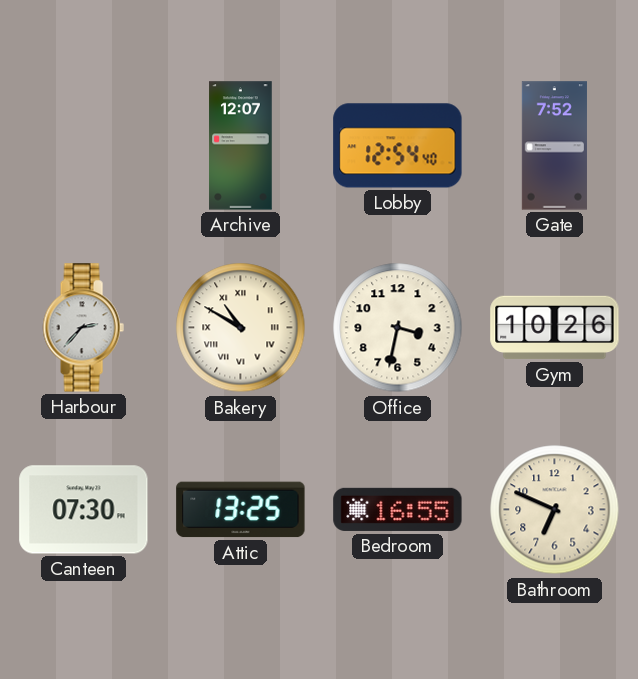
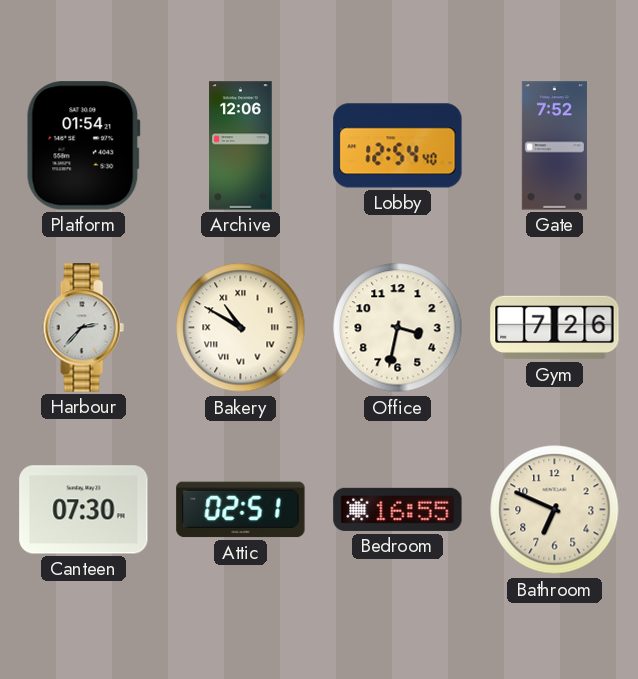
Platform: none -> 01:54
Archive: 12:07 -> 12:06
Gym: 10:26 -> 7:26
Attic: 13:25 -> 02:51
